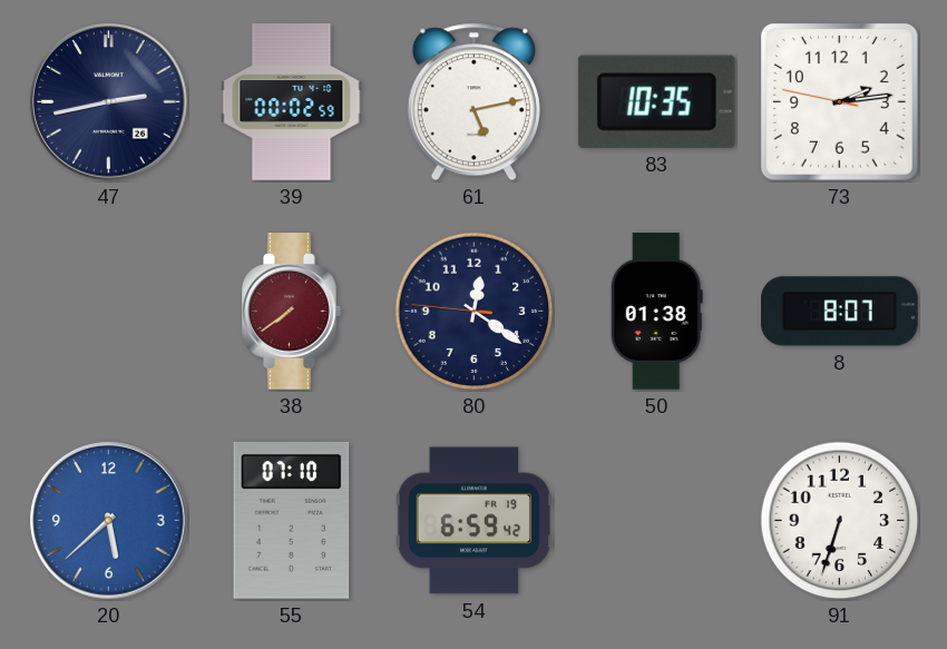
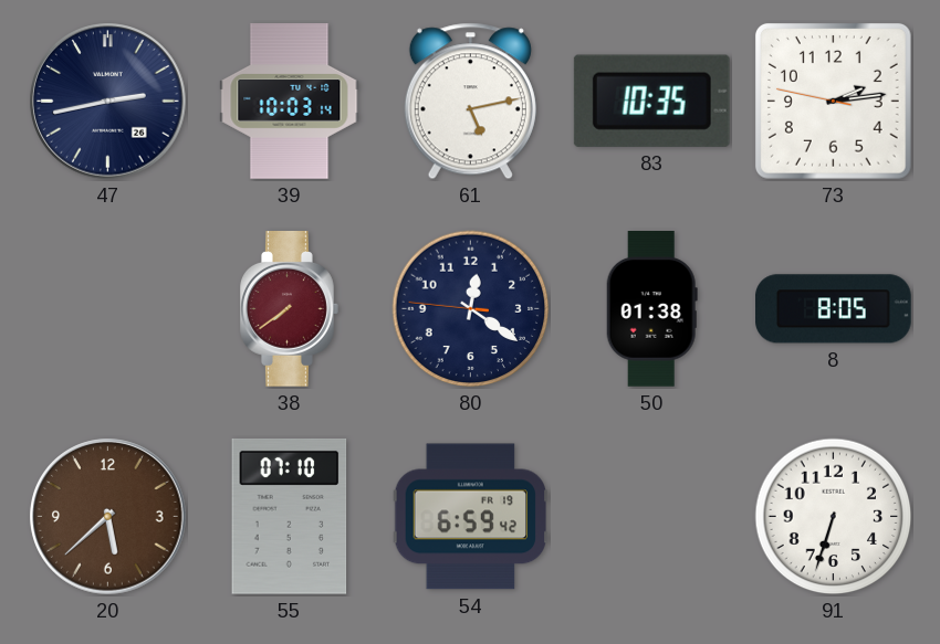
39: 00:02 -> 10:03
8: 8:07 -> 8:05
20 dial: blue -> brown
